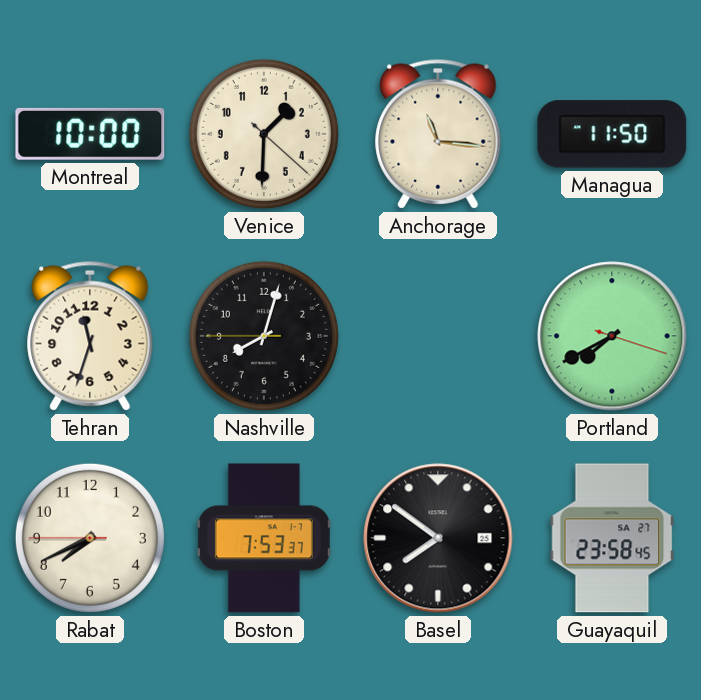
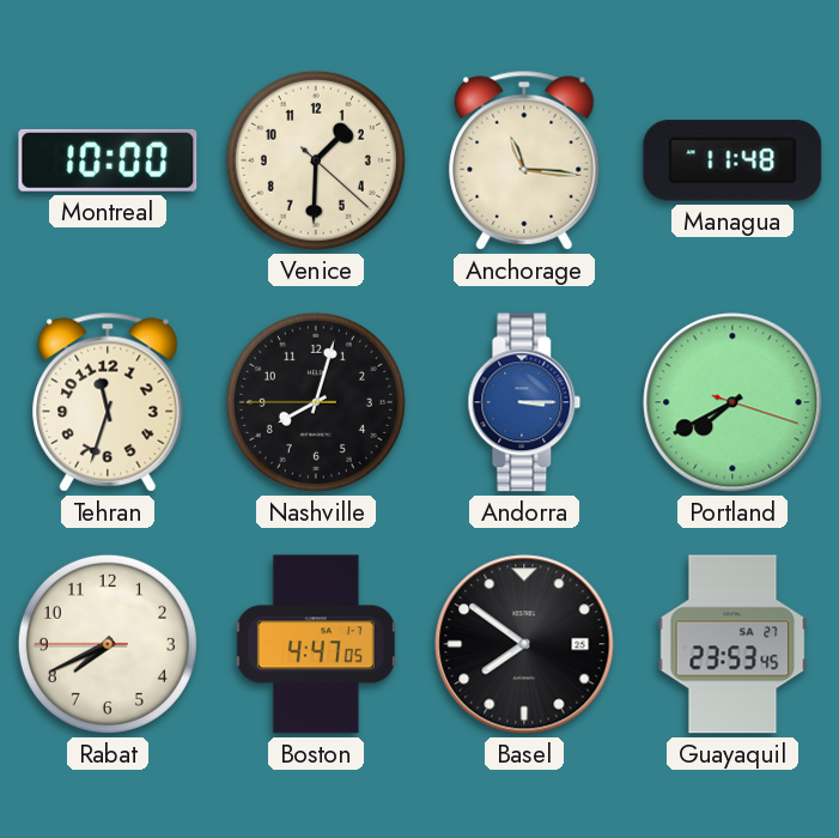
Managua: 11:50 -> 11:48
Andorra: none -> 3:15
Boston: 7:53 -> 4:47
Guayaquil: 23:58 -> 23:53
